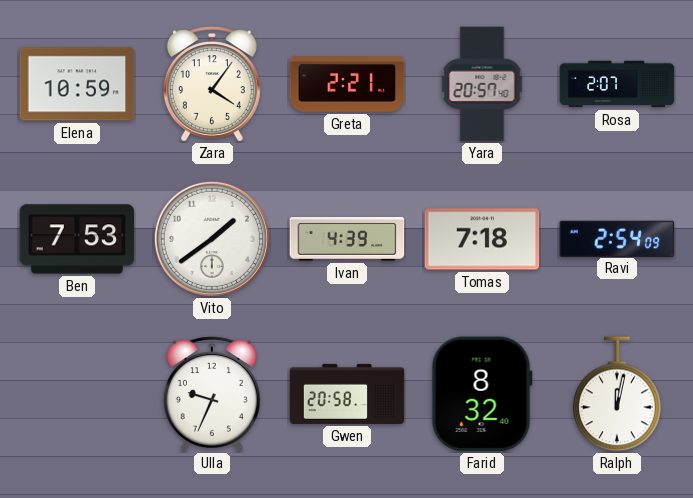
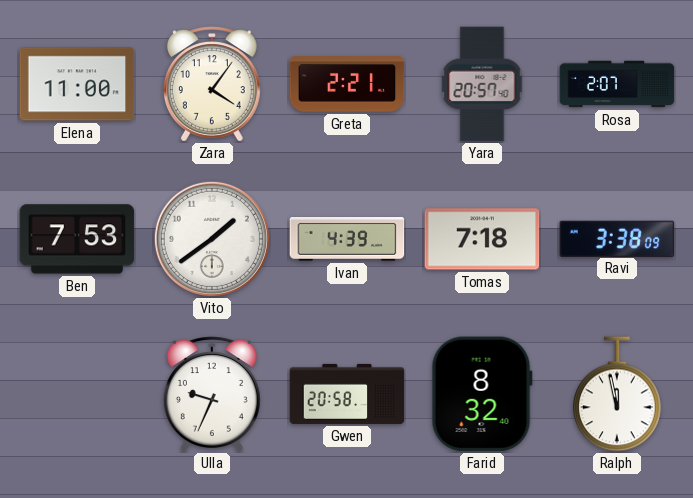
Elena: 10:59 -> 11:00
Ravi: 2:54 -> 3:38
Ralph: 12:02 -> 11:58
